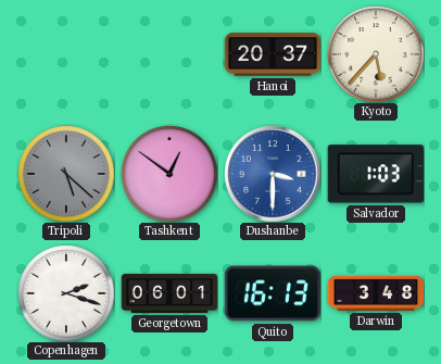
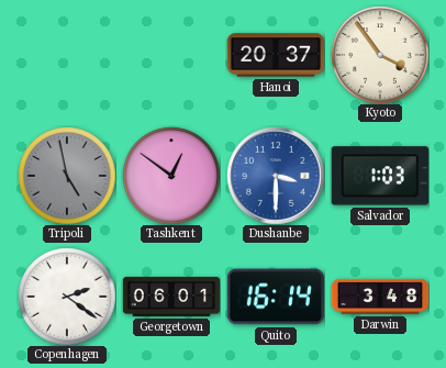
Kyoto: 5:37 -> 3:54
Tripoli: 5:22 -> 4:58
Copenhagen: 2:18 -> 2:21
Quito: 16:13 -> 16:14
